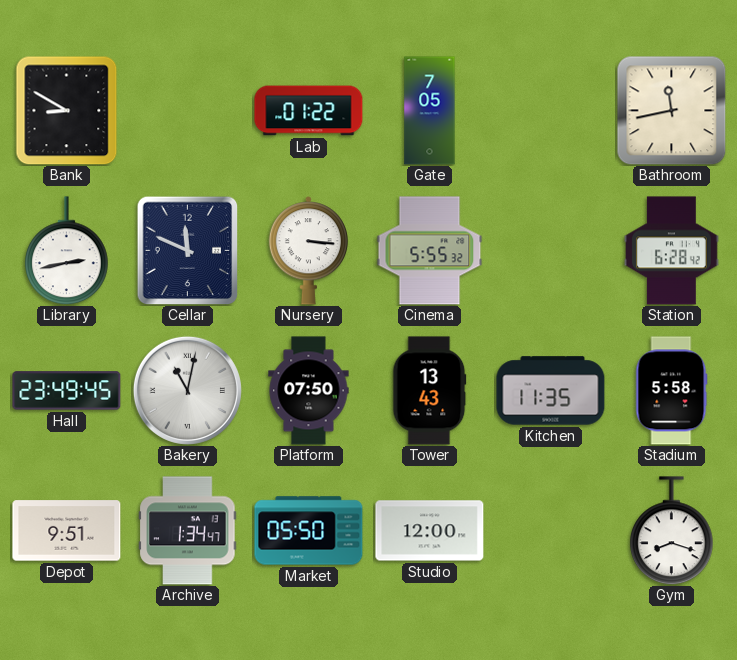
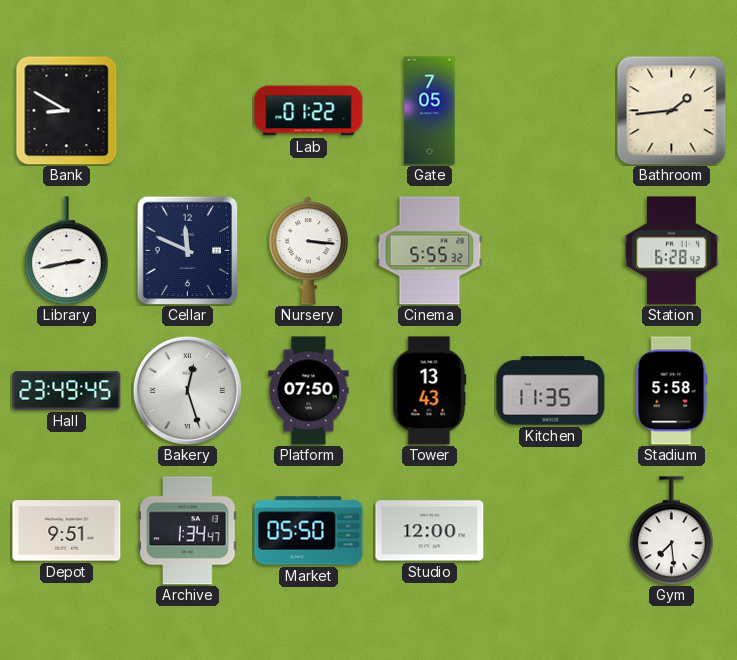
Bathroom: 11:43 -> 1:44
Bakery: 11:02 -> 12:27
Gym: 8:18 -> 7:29
